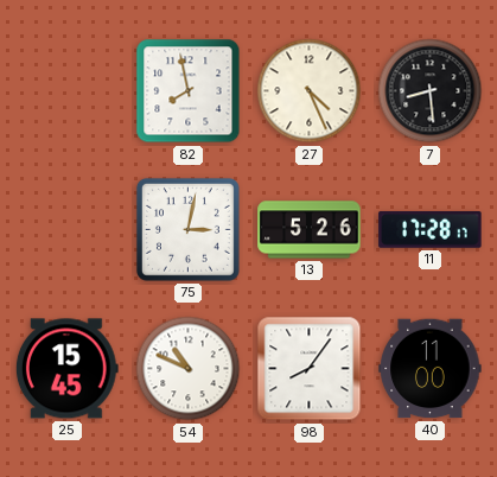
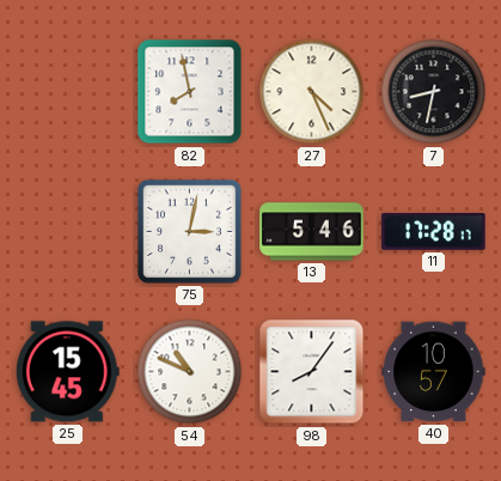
7: 8:29 -> 8:32
13: 5:26 -> 5:46
40: 11:00 -> 10:57
